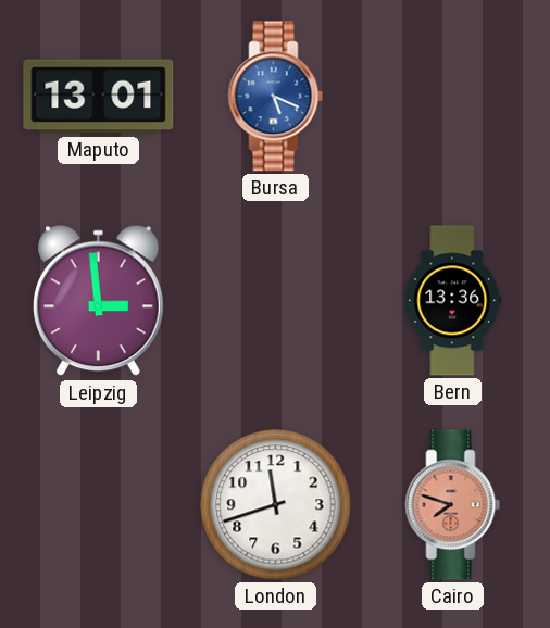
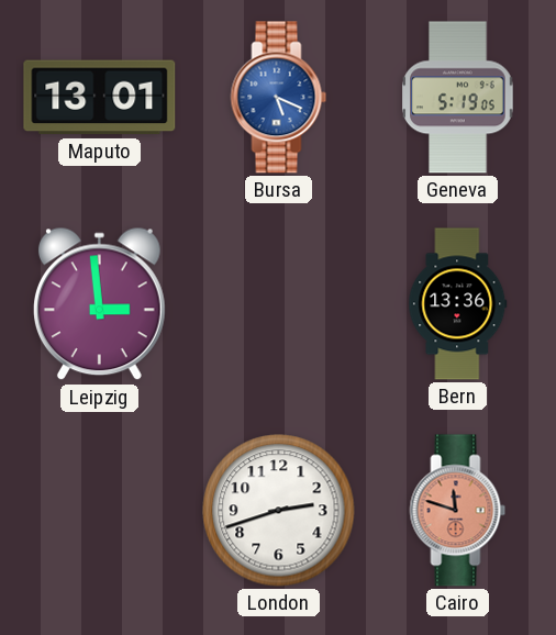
Geneva: none -> 5:19
London: 11:42 -> 2:42
Cairo: 7:48 -> 11:48
